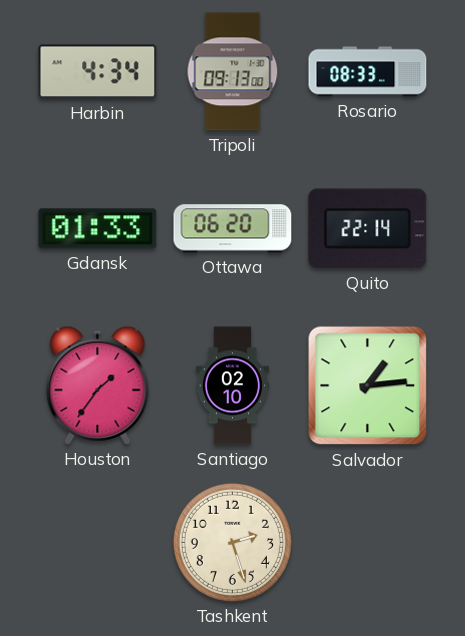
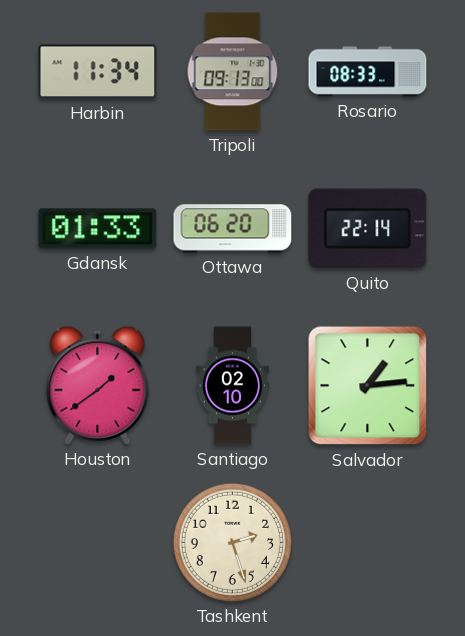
Harbin: 4:34 -> 11:34
Houston: 1:36 -> 1:39
